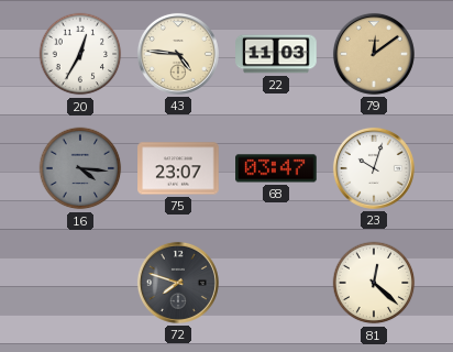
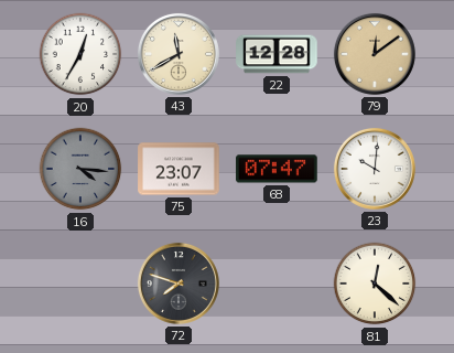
43: 4:46 -> 11:40
22: 11:03 -> 12:28
68: 03:47 -> 07:47
23: 10:03 -> 10:01
